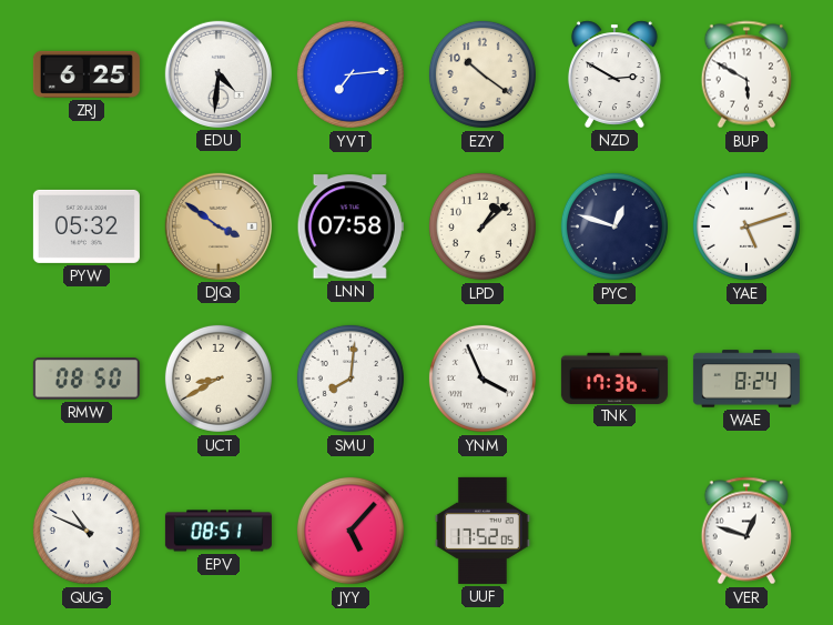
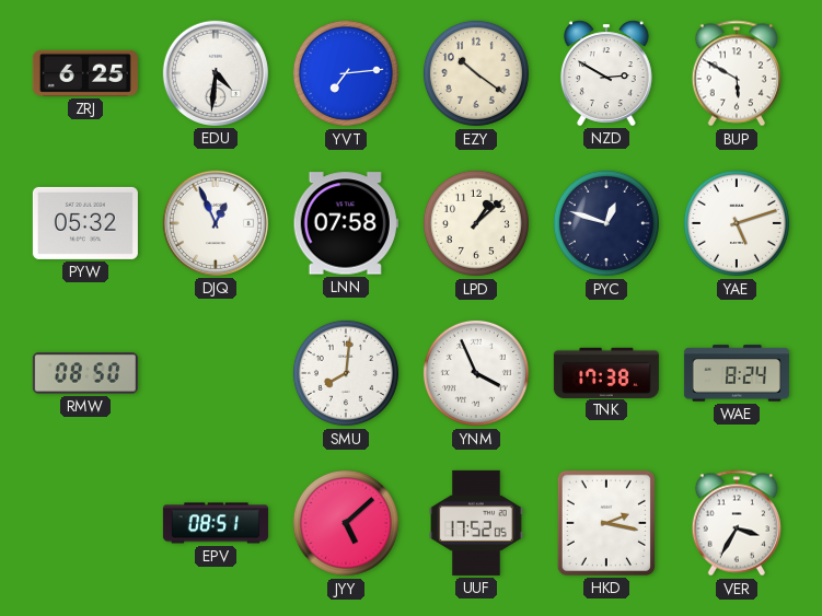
DJQ: 3:51 -> 12:56
DJQ dial: champagne -> white
UCT: 8:40 -> none
TNK: 17:36 -> 17:38
QUG: 10:49 -> none
JYY: 5:07 -> 5:08
HKD: none -> 2:17
VER: 12:48 -> 3:35
